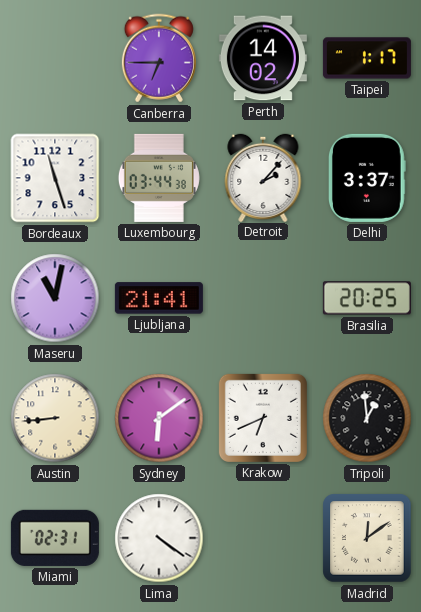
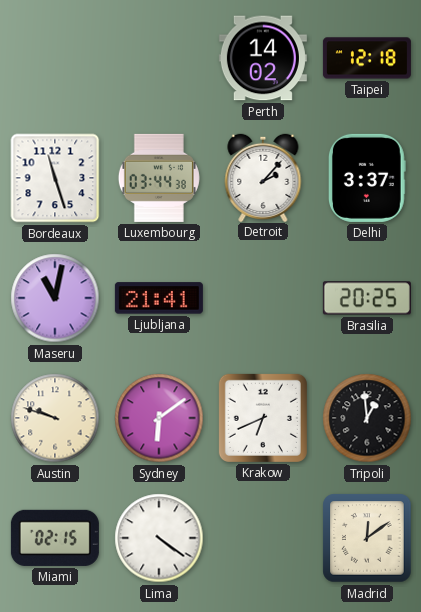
Canberra: 6:45 -> none
Taipei: 1:17 -> 12:18
Austin: 8:44 -> 9:48
Miami: 02:31 -> 02:15
